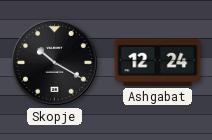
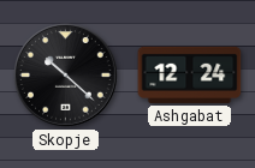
Skopje: 10:20 -> 10:22
